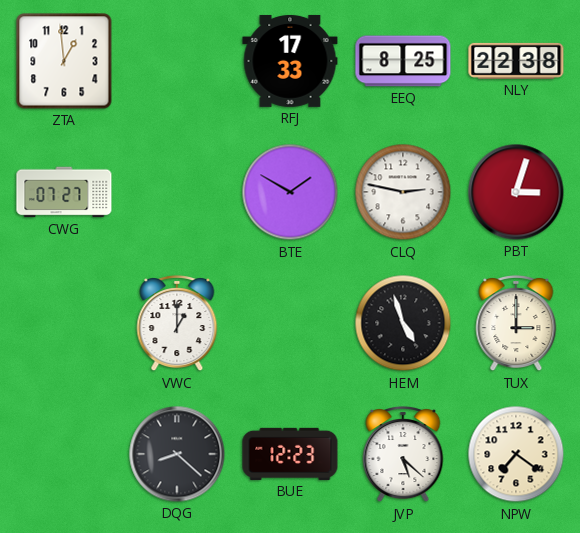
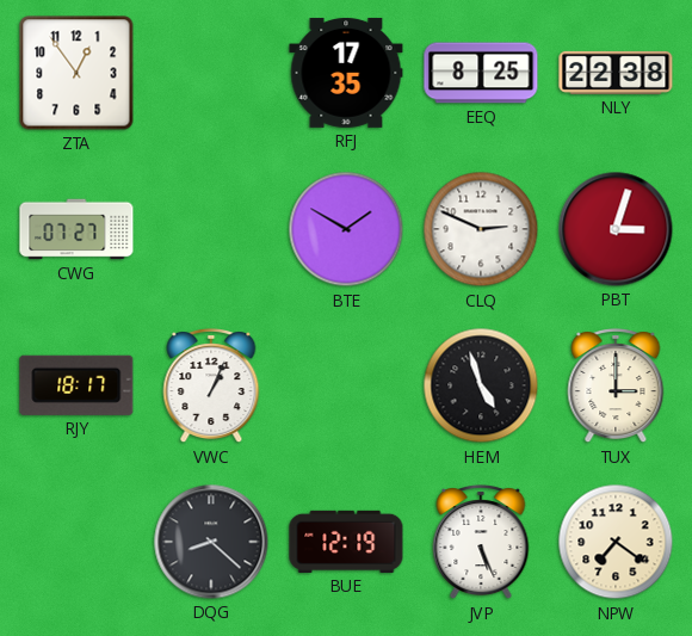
ZTA: 12:59 -> 12:54
RFJ: 17:33 -> 17:35
CLQ: 2:47 -> 2:49
RJY: none -> 18:17
VWC: 1:00 -> 1:04
BUE: 12:23 -> 12:19
JVP: 5:22 -> 5:26
